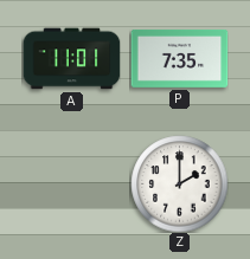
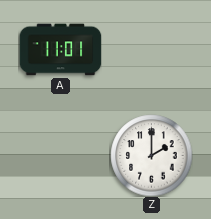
P: 7:35 -> none
